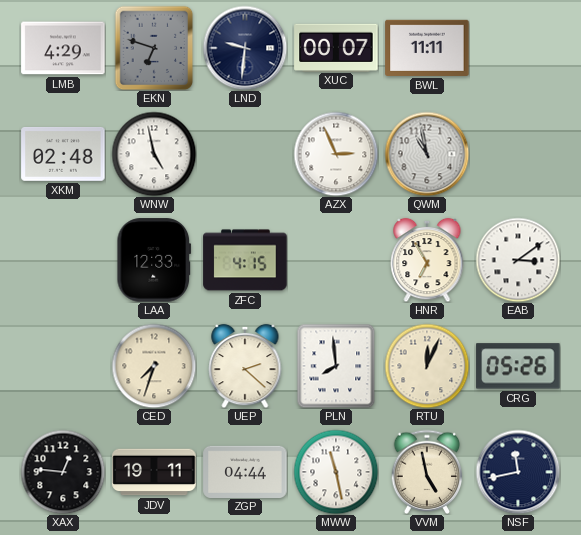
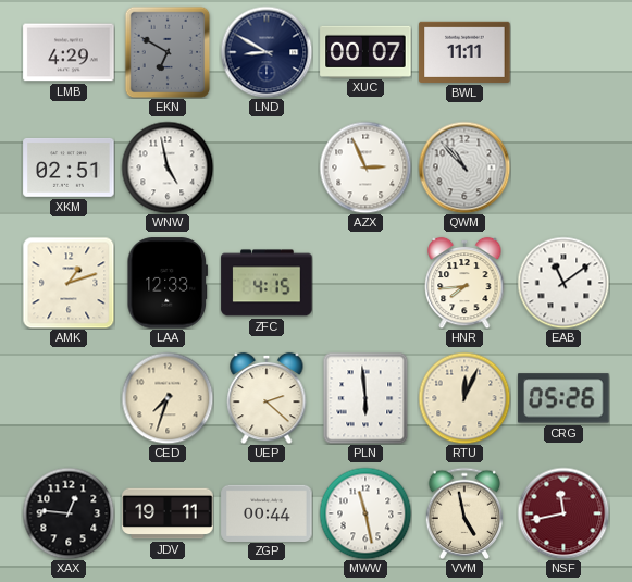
EKN: 6:48 -> 6:50
LND: 9:31 -> 8:50
XKM: 02:48 -> 02:51
QWM: 10:58 -> 10:53
AMK: none -> 1:12
HNR: 6:55 -> 7:44
EAB: 3:09 -> 11:09
PLN: 7:59 -> 5:59
ZGP: 04:44 -> 00:44
NSF dial: navy -> burgundy
